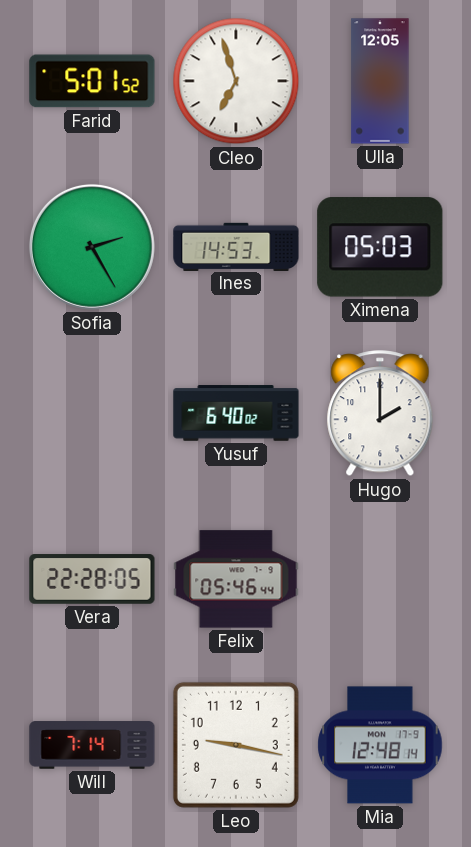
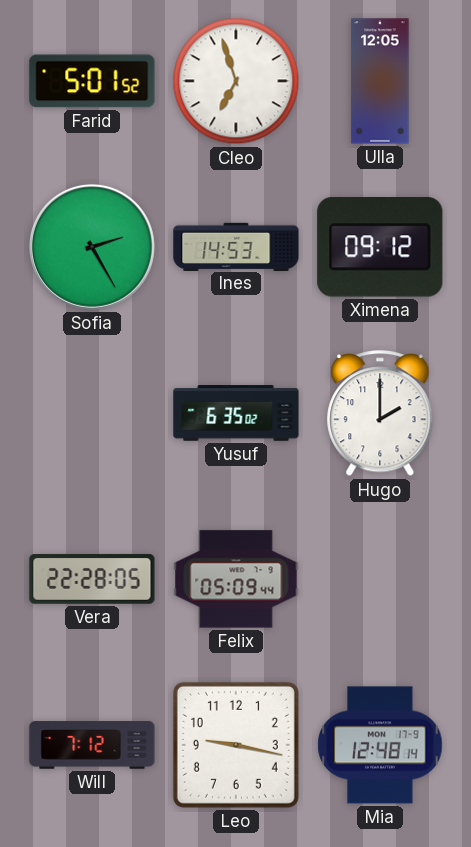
Ximena: 05:03 -> 09:12
Yusuf: 6:40 -> 6:35
Felix: 05:46 -> 05:09
Will: 7:14 -> 7:12
